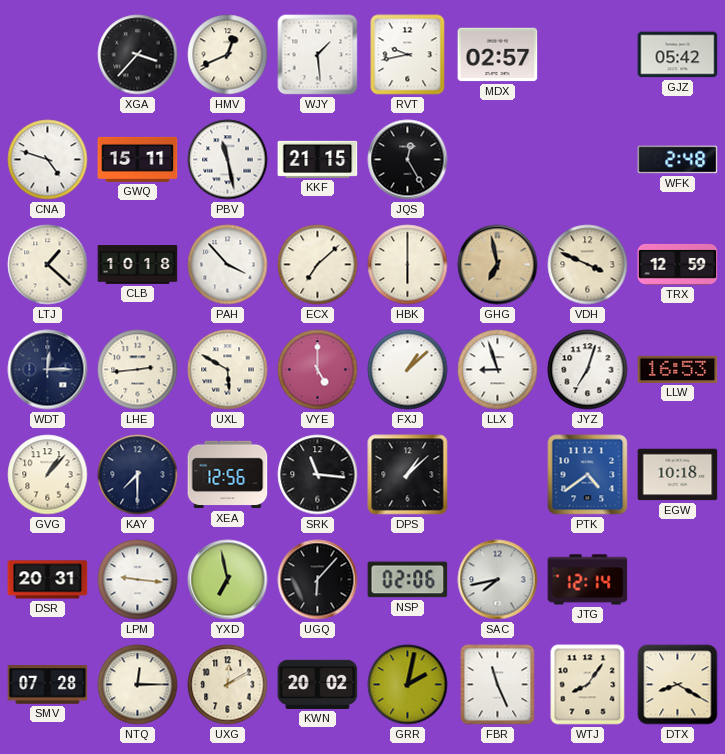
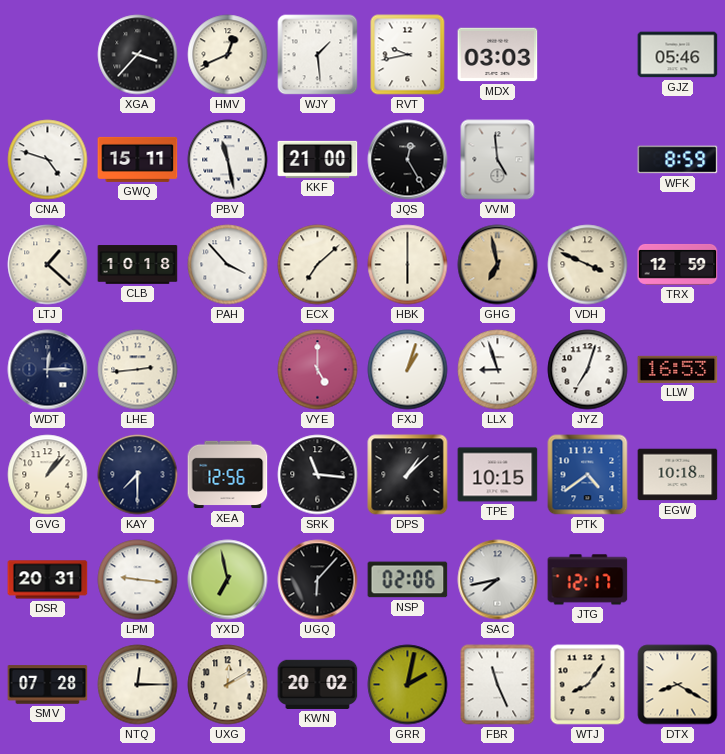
MDX: 02:57 -> 03:03
GJZ: 05:42 -> 05:46
KKF: 21:15 -> 21:00
VVM: none -> 4:59
WFK: 2:48 -> 8:59
UXL: 5:50 -> none
FXJ: 1:08 -> 1:03
TPE: none -> 10:15
JTG: 12:14 -> 12:17
